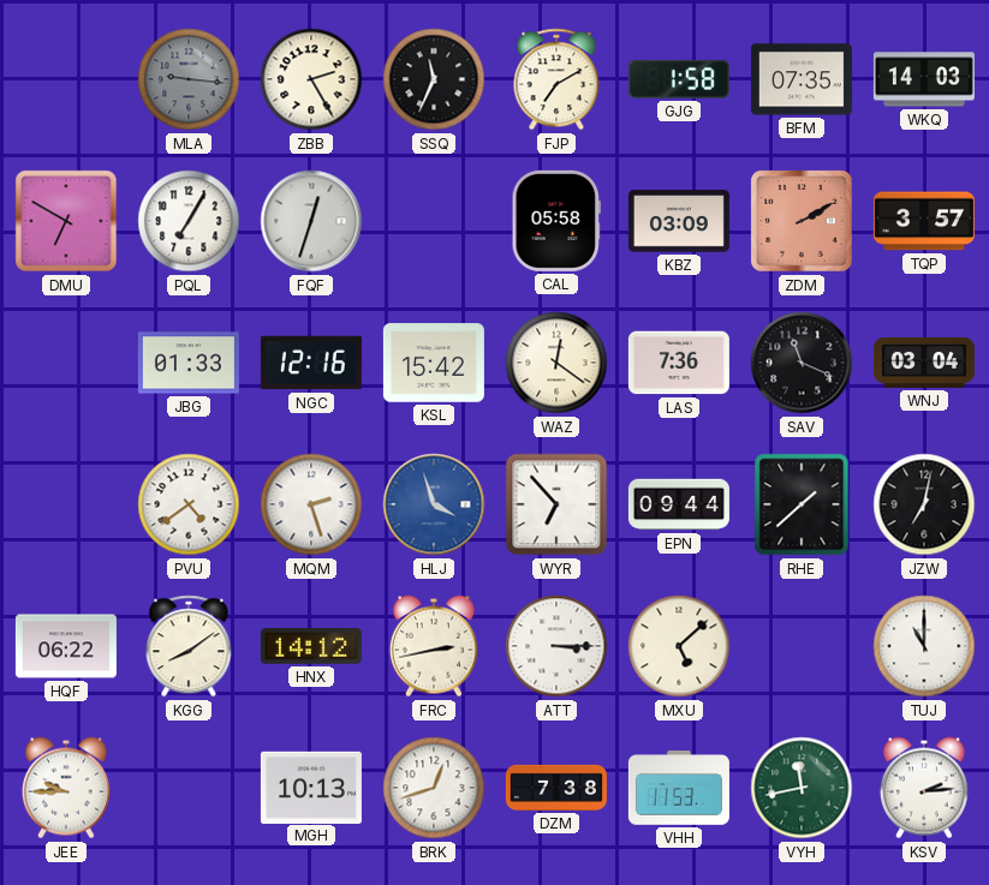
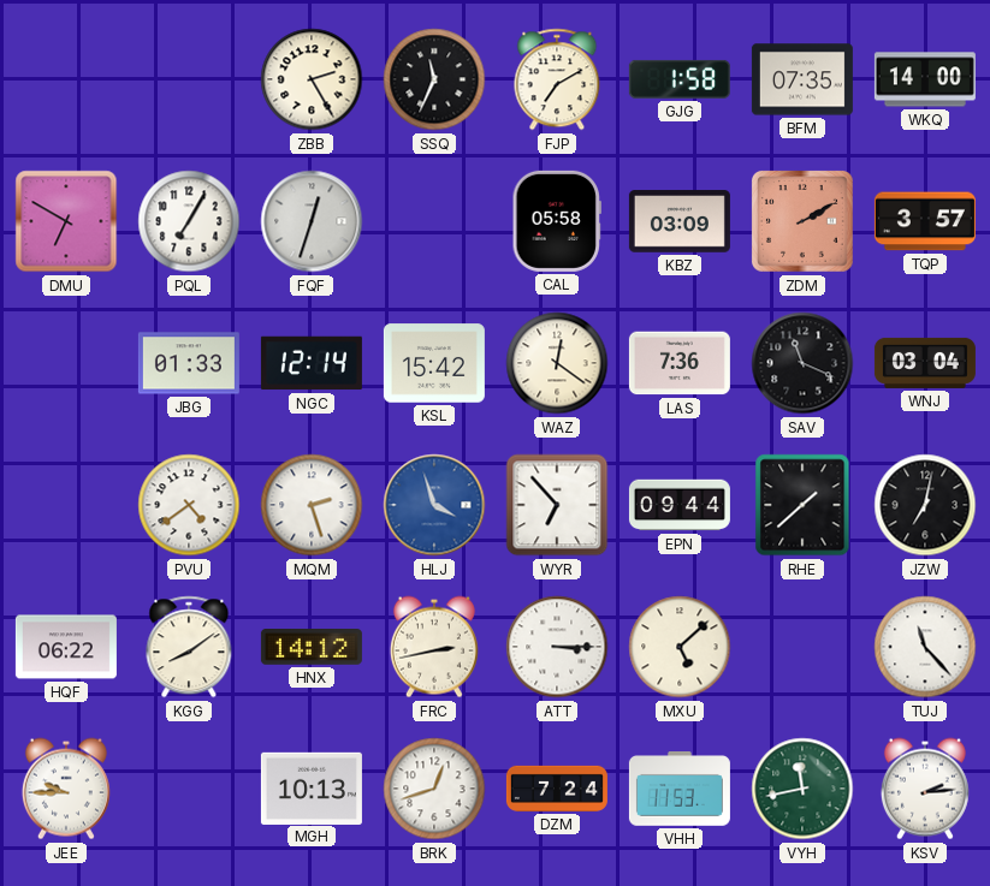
MLA: 9:16 -> none
WKQ: 14:03 -> 14:00
NGC: 12:16 -> 12:14
TUJ: 11:00 -> 11:23
DZM: 7:38 -> 7:24
